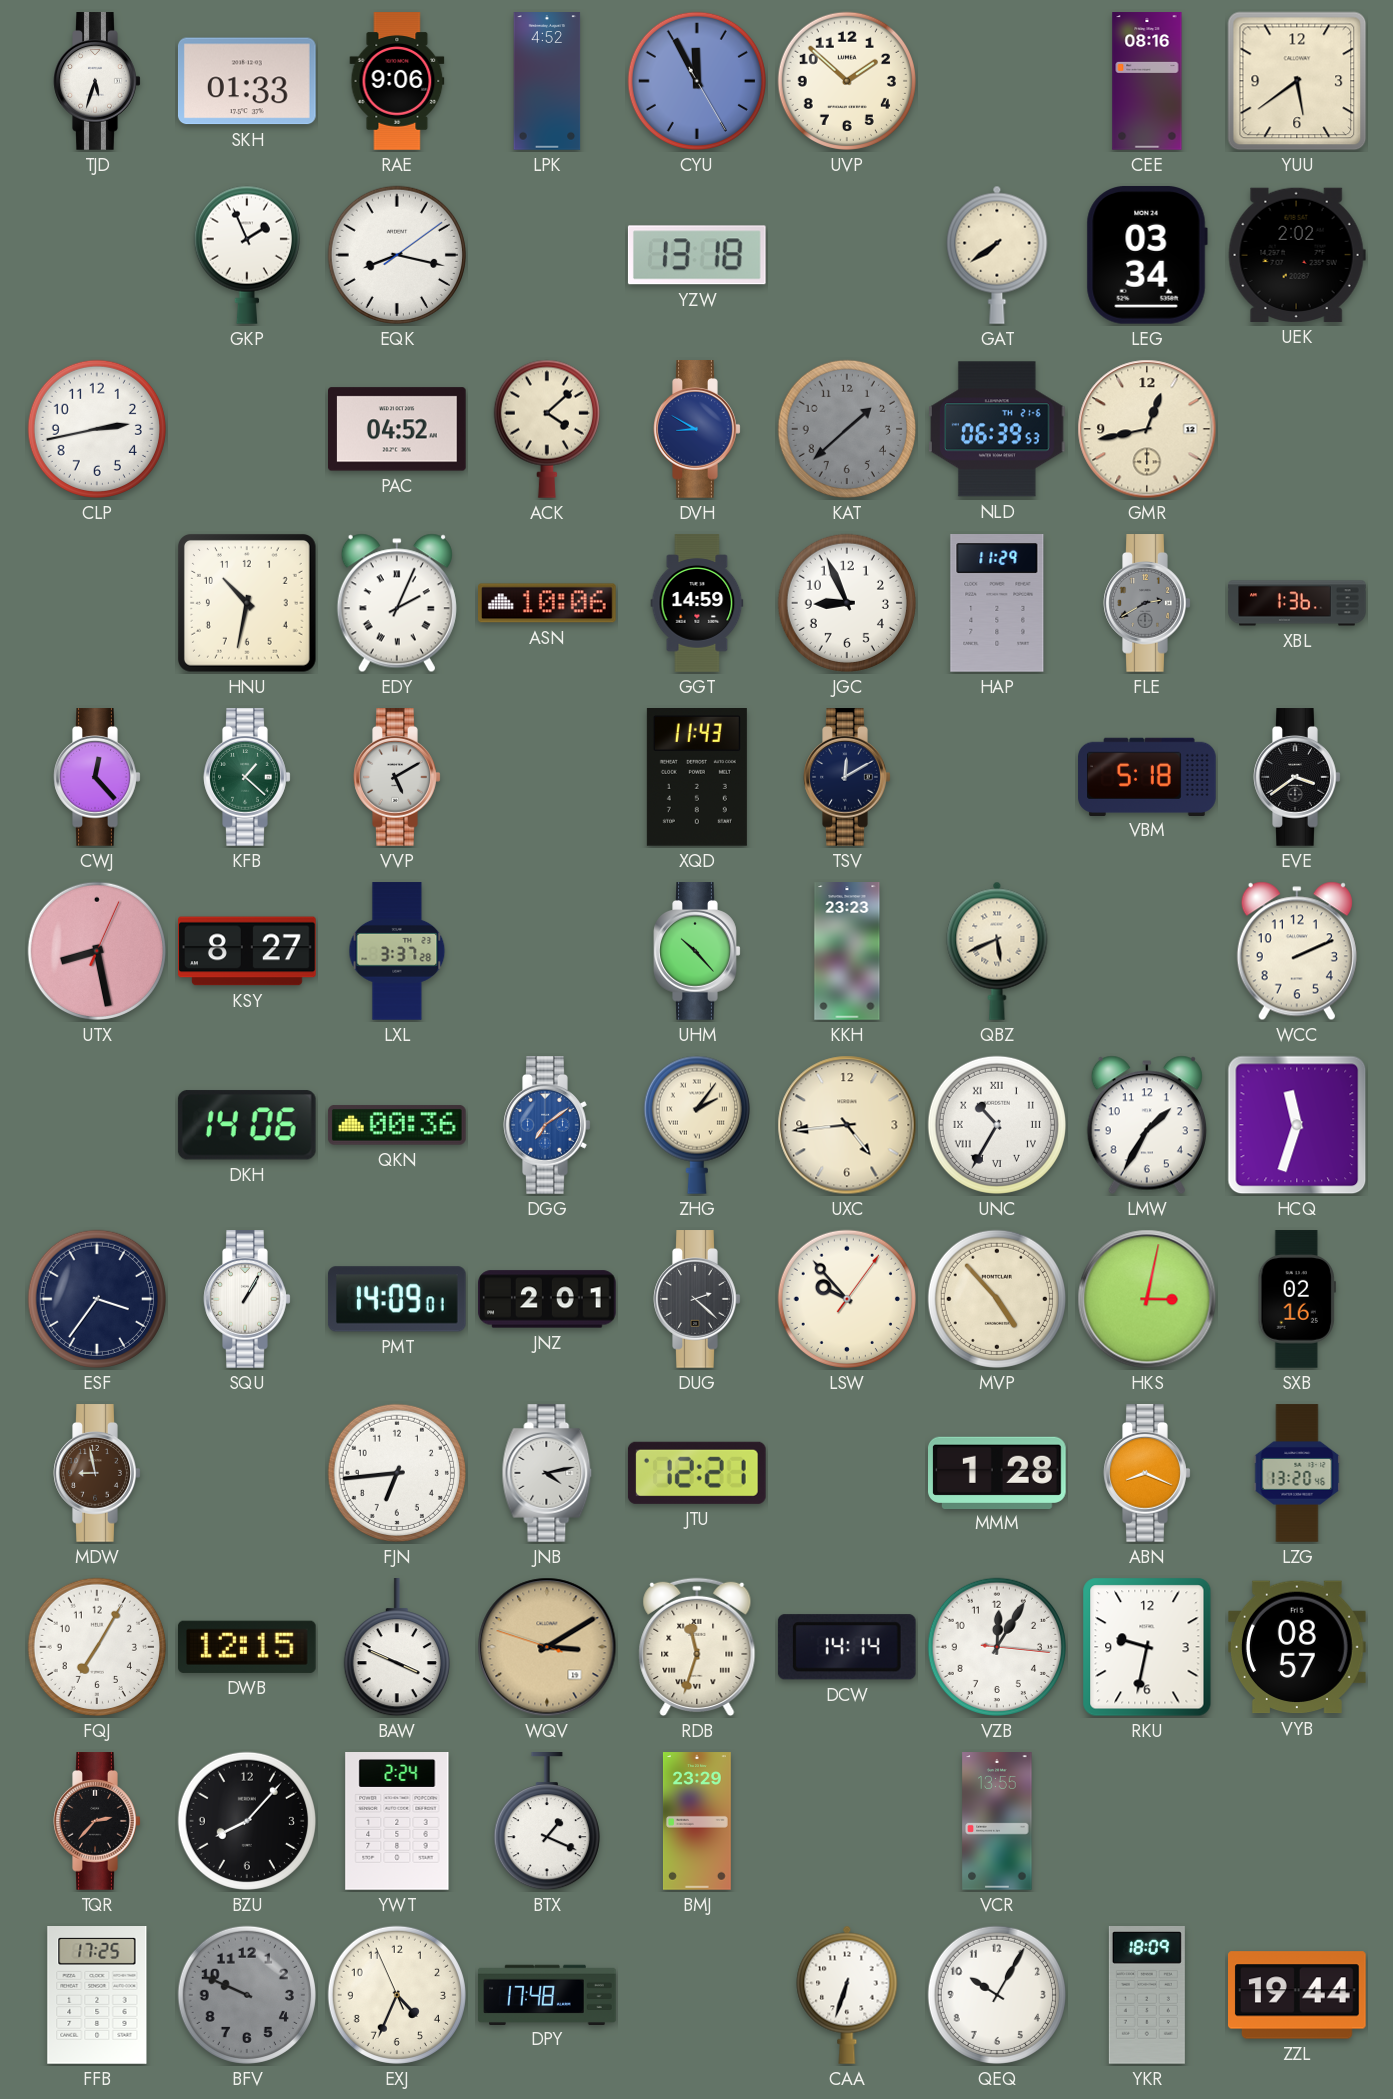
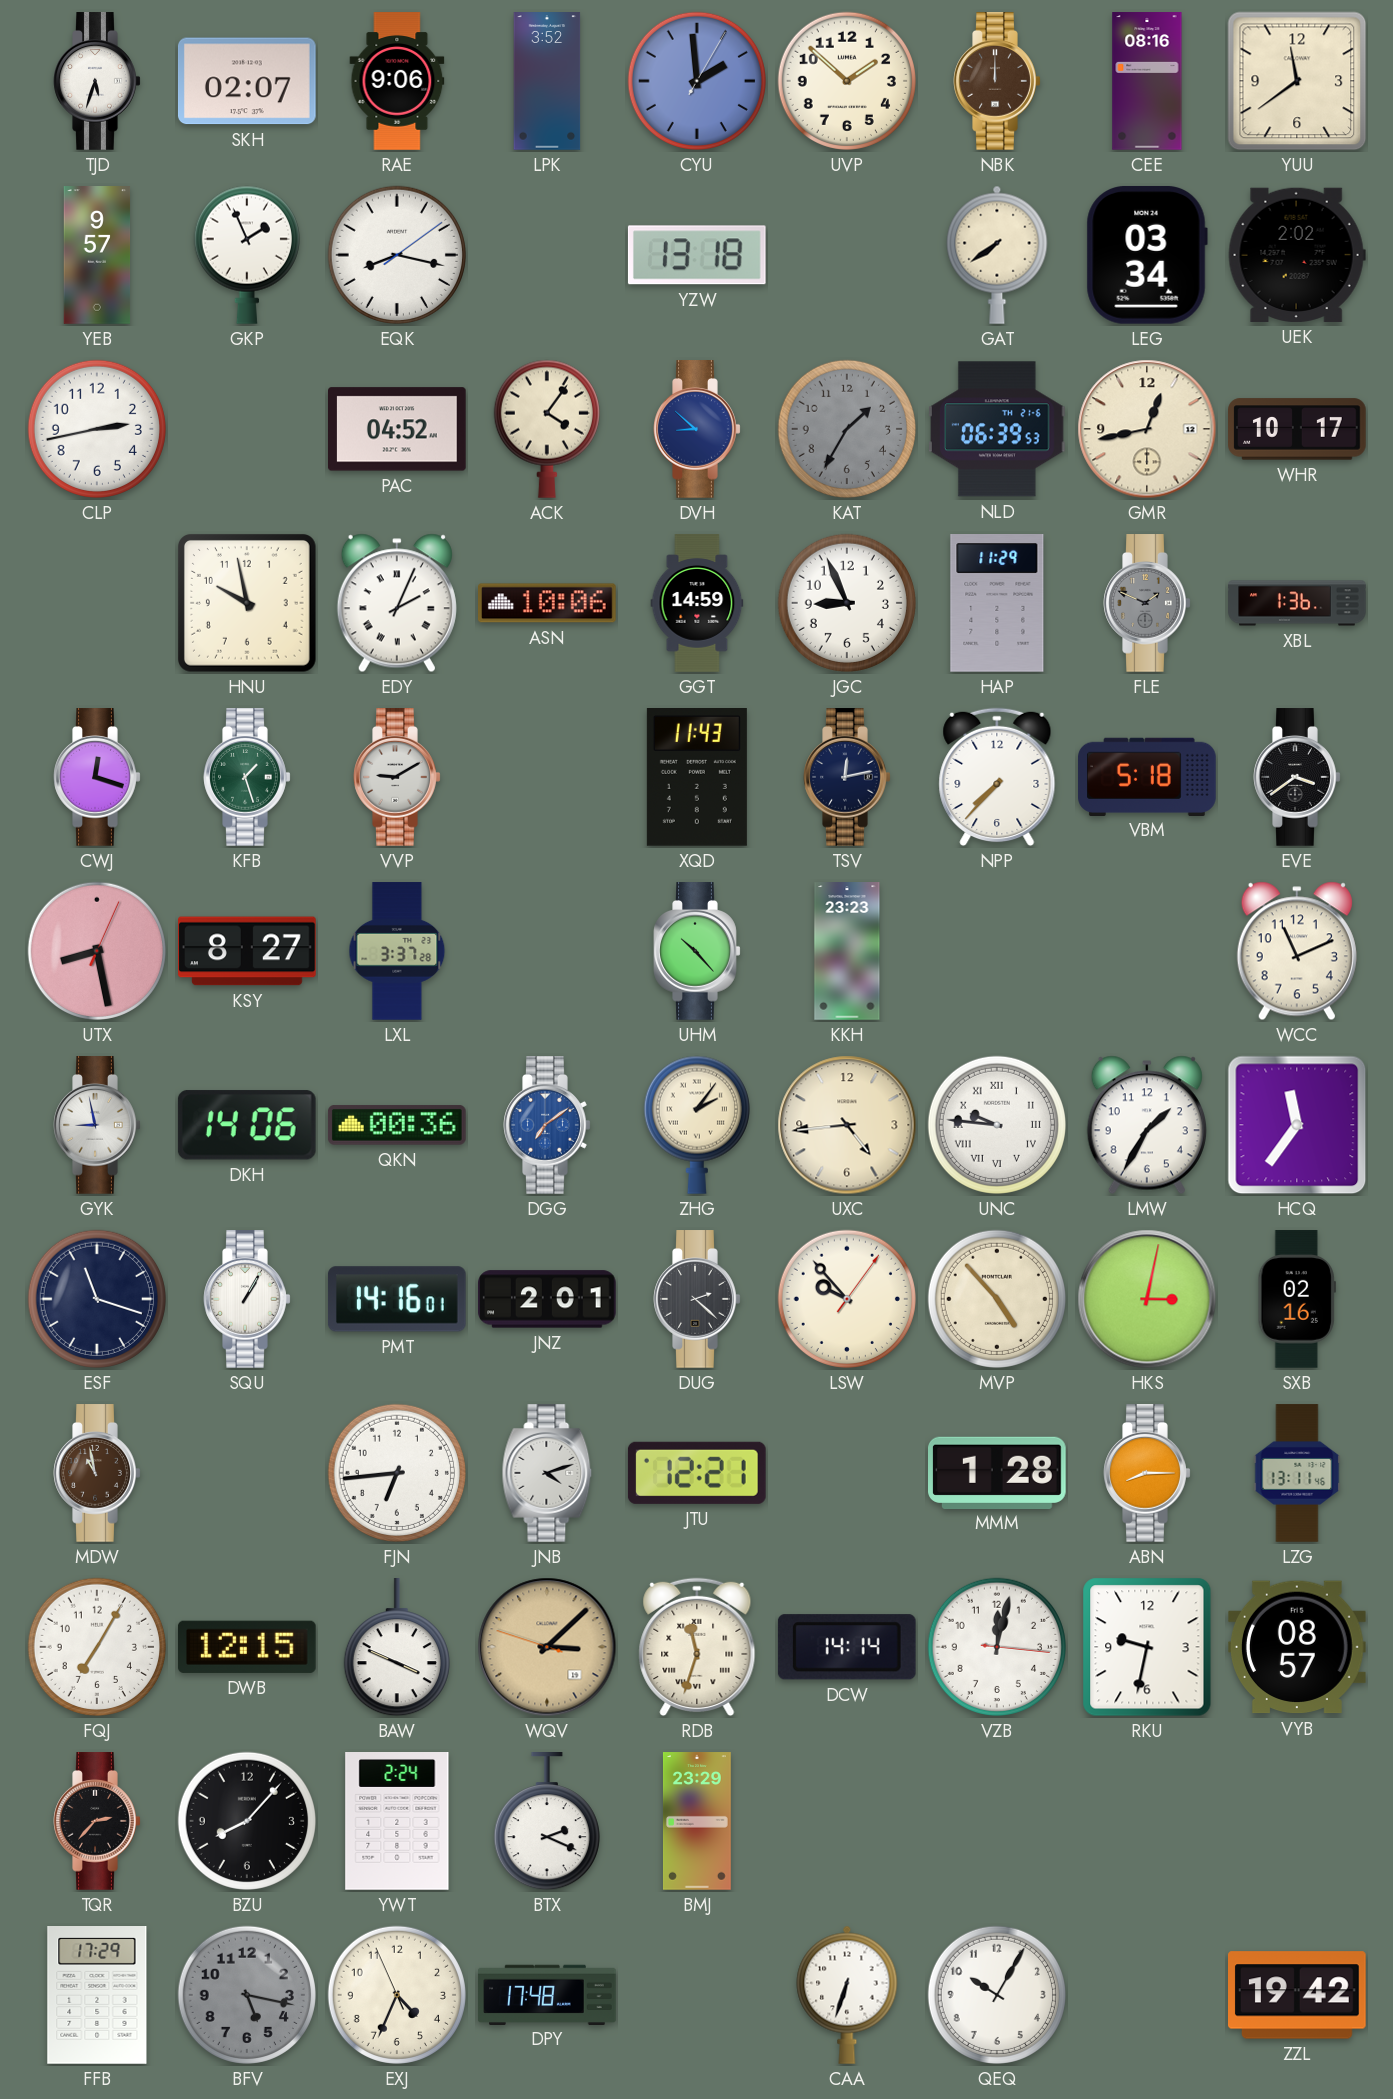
SKH: 01:33 -> 02:07
LPK: 4:52 -> 3:52
CYU: 11:55 -> 1:59
NBK: none -> 12:00
YUU: 5:39 -> 11:39
YEB: none -> 9:57
ACK: 4:08 -> 4:06
DVH: 8:50 -> 8:52
KAT: 1:38 -> 1:35
WHR: none -> 10:17
HNU: 10:32 -> 9:58
FLE: 2:40 -> 1:49
CWJ: 12:23 -> 12:18
KFB: 1:22 -> 1:27
VVP: 5:10 -> 9:10
TSV: 12:10 -> 12:13
NPP: none -> 7:37
QBZ: 5:41 -> none
WCC: 2:11 -> 11:11
GYK: none -> 8:58
UNC: 10:35 -> 9:46
HCQ: 11:33 -> 11:36
ESF: 3:36 -> 11:18
PMT: 14:09 -> 14:16
MDW: 8:58 -> 10:58
JNB: 4:13 -> 4:12
ABN: 8:19 -> 8:15
LZG: 13:20 -> 13:11
WQV: 3:09 -> 3:07
VZB: 12:05 -> 12:02
BTX: 1:19 -> 2:19
VCR: 13:55 -> none
FFB: 17:25 -> 17:29
BFV: 9:49 -> 5:17
YKR: 18:09 -> none
ZZL: 19:44 -> 19:42
